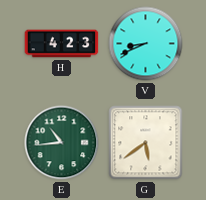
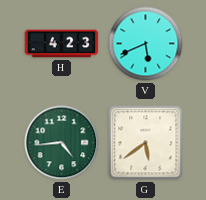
V: 8:41 -> 5:41
E: 10:44 -> 4:44
